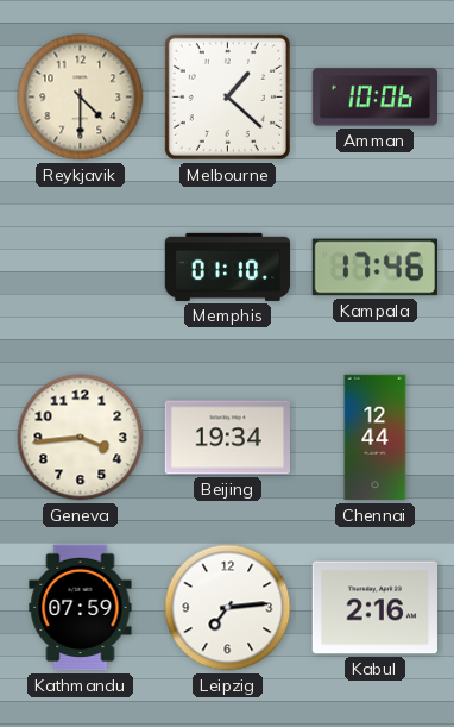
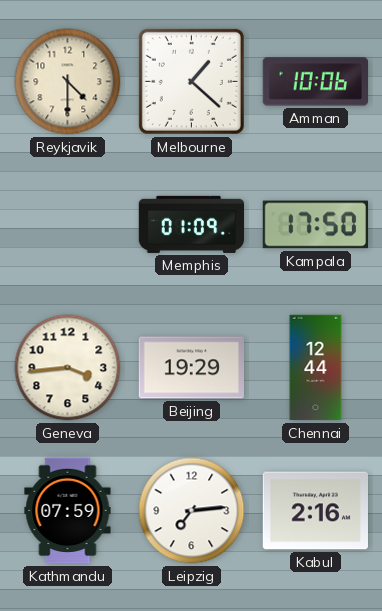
Memphis: 01:10 -> 01:09
Kampala: 17:46 -> 17:50
Beijing: 19:34 -> 19:29
